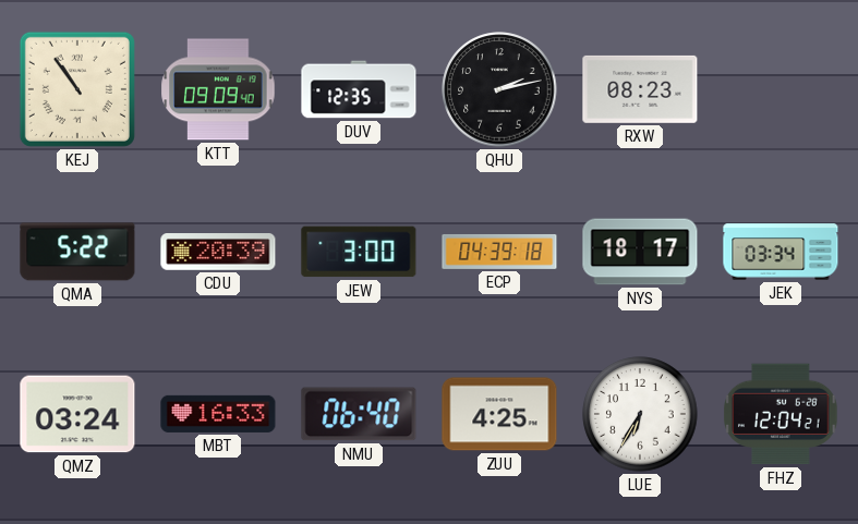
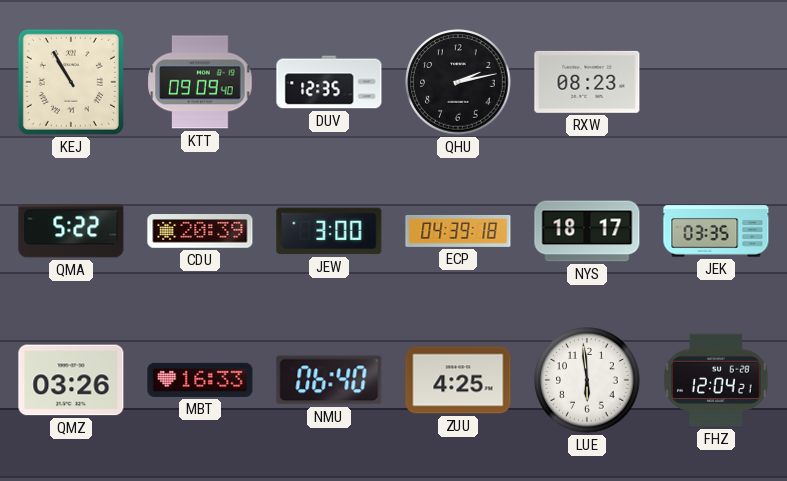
KEJ: 10:54 -> 10:55
JEK: 03:34 -> 03:35
QMZ: 03:24 -> 03:26
LUE: 6:35 -> 5:59
